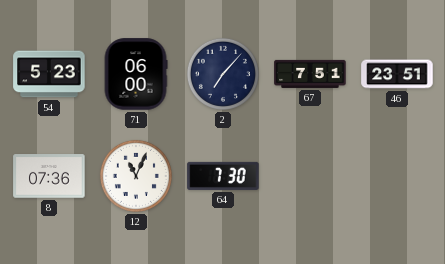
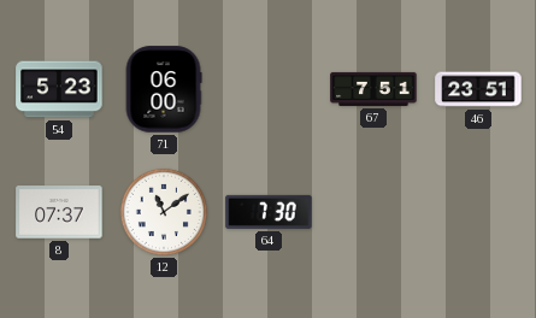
2: 7:07 -> none
8: 07:36 -> 07:37
12: 11:04 -> 11:09
